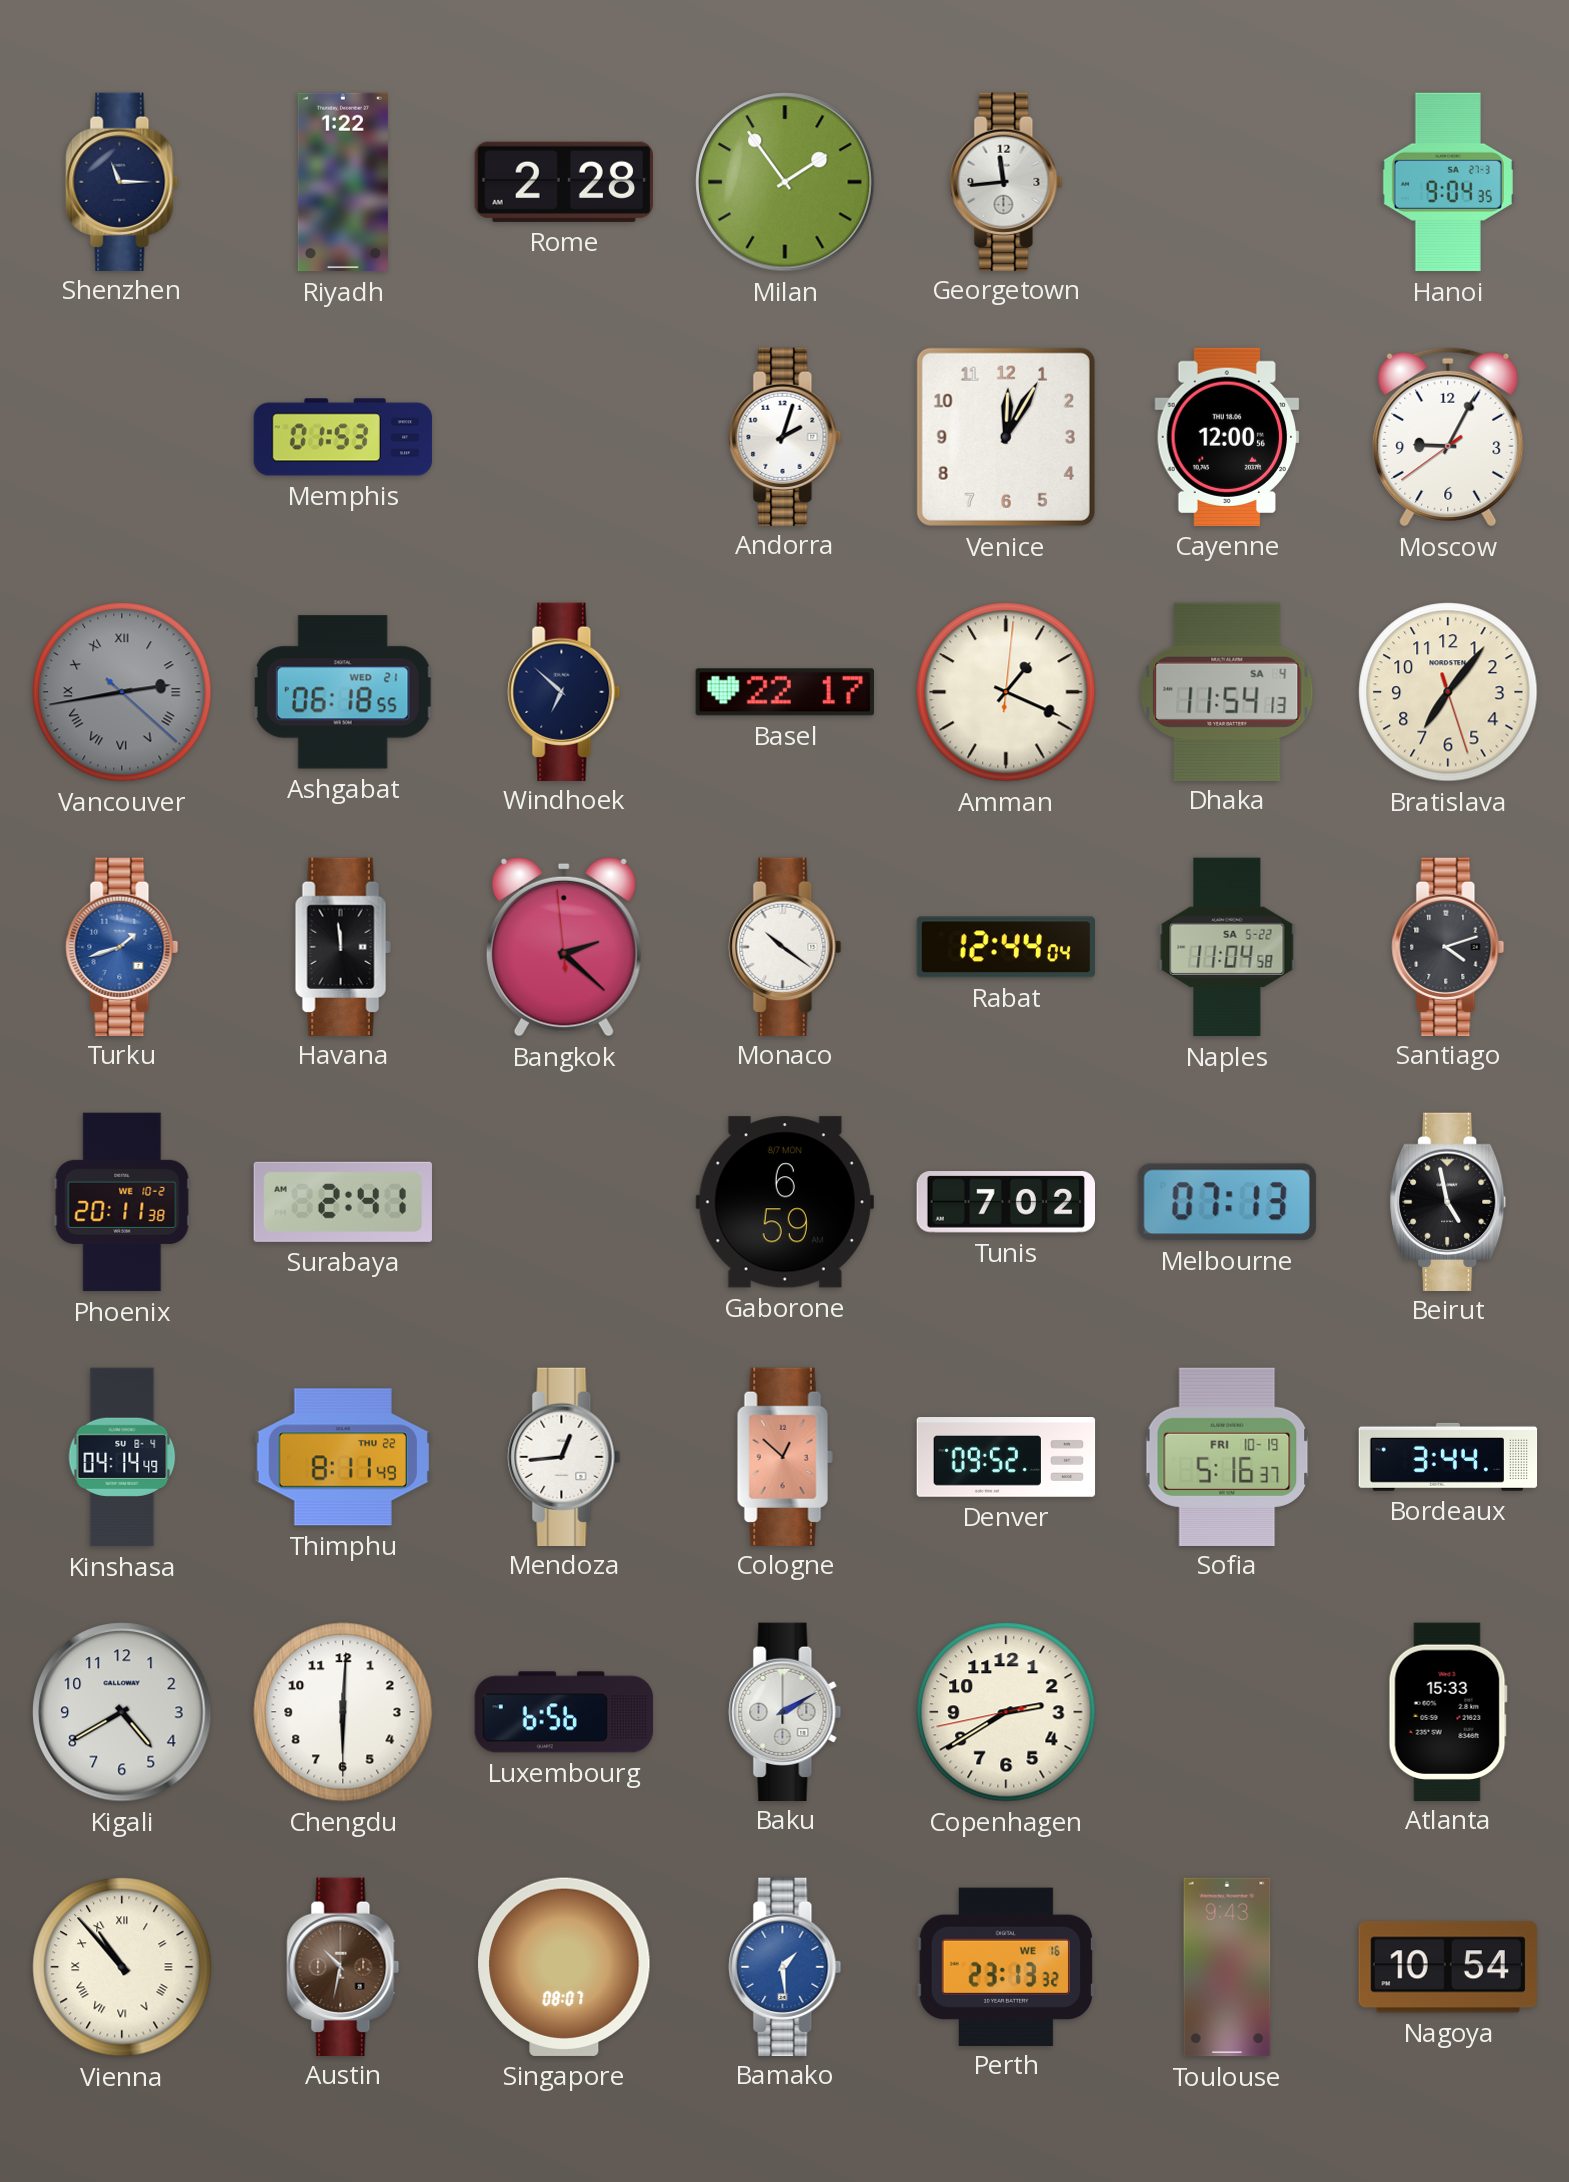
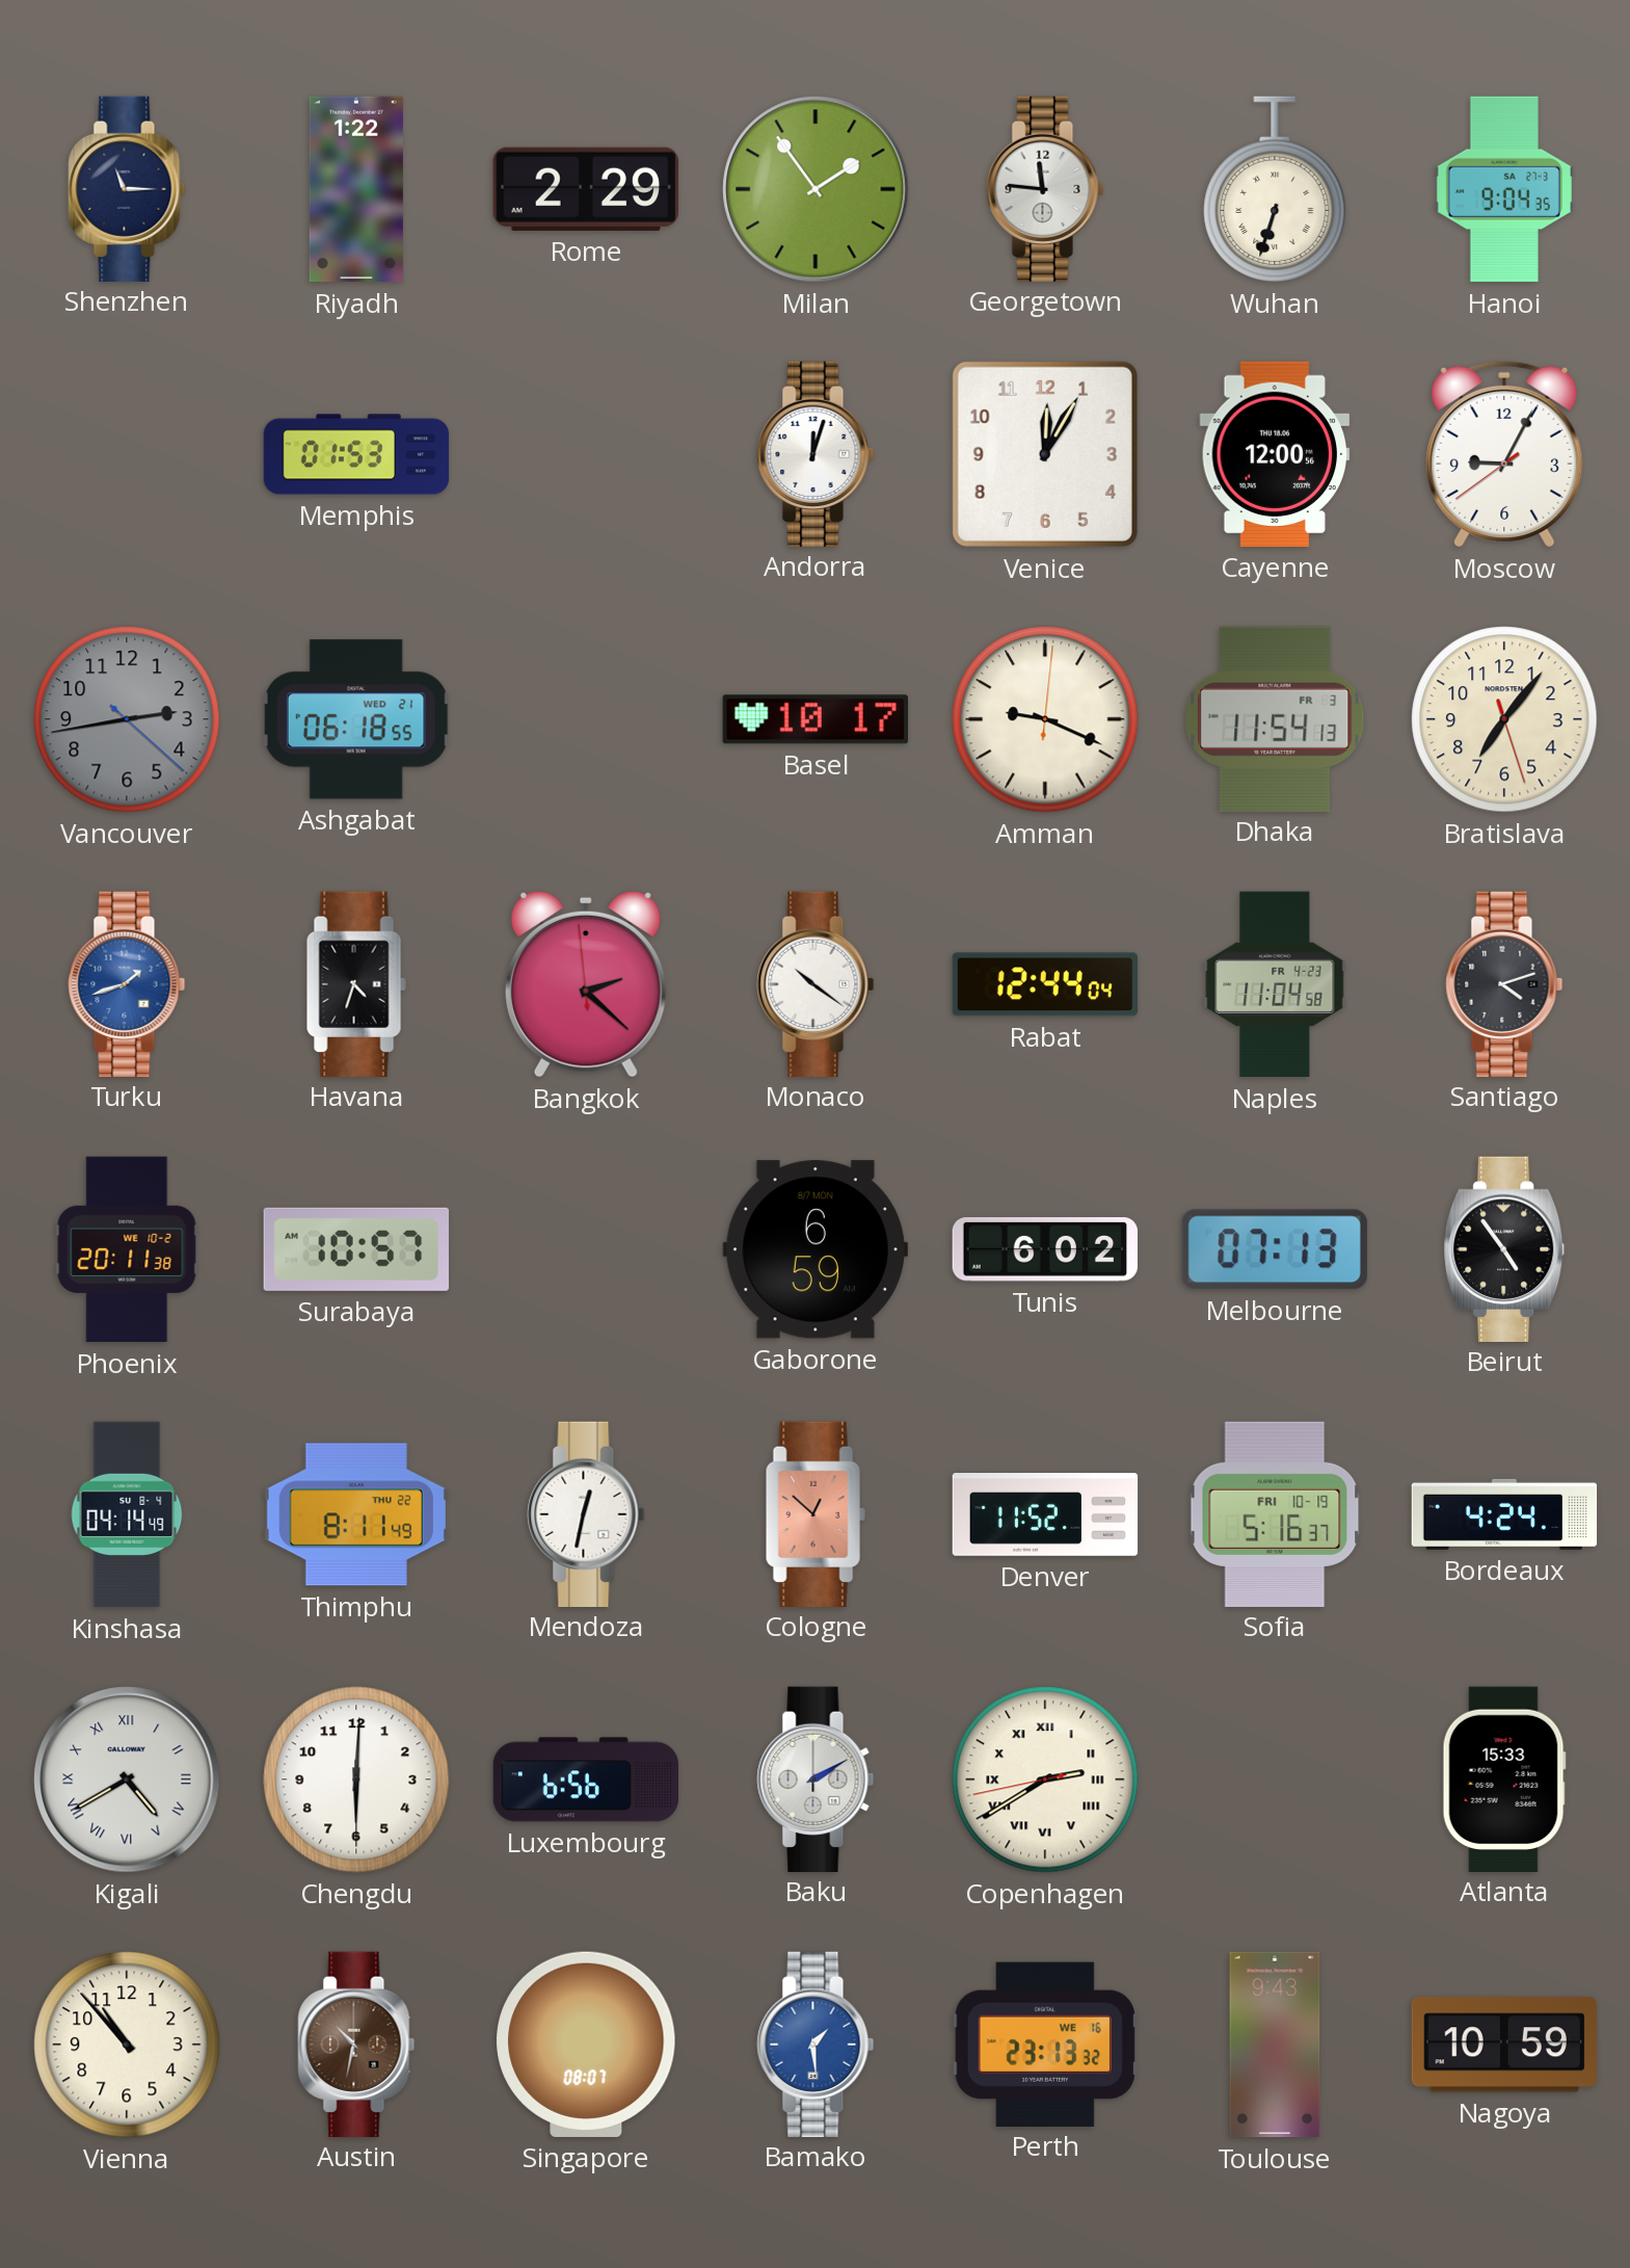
Rome: 2:28 -> 2:29
Georgetown: 11:44 -> 11:46
Wuhan: none -> 6:33
Andorra: 2:03 -> 12:03
Vancouver numerals: Roman -> Arabic
Windhoek: 6:52 -> none
Basel: 22:17 -> 10:17
Amman: 1:19 -> 9:19
Dhaka date: SA 4 -> FR 3
Havana: 11:59 -> 4:33
Naples date: SA 5-22 -> FR 4-23
Surabaya: 2:41 -> 10:57
Tunis: 7:02 -> 6:02
Beirut: 4:58 -> 4:54
Mendoza: 12:44 -> 12:32
Denver: 09:52 -> 11:52
Bordeaux: 3:44 -> 4:24
Kigali numerals: Arabic -> Roman
Copenhagen numerals: Arabic -> Roman
Vienna numerals: Roman -> Arabic
Nagoya: 10:54 -> 10:59
